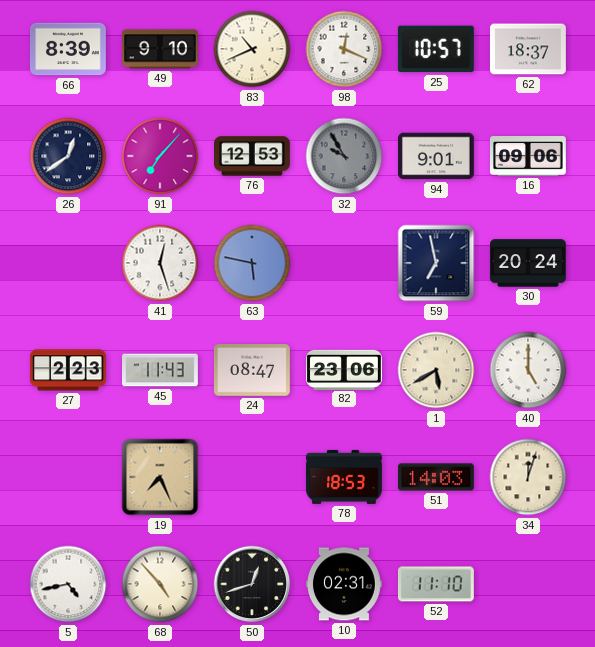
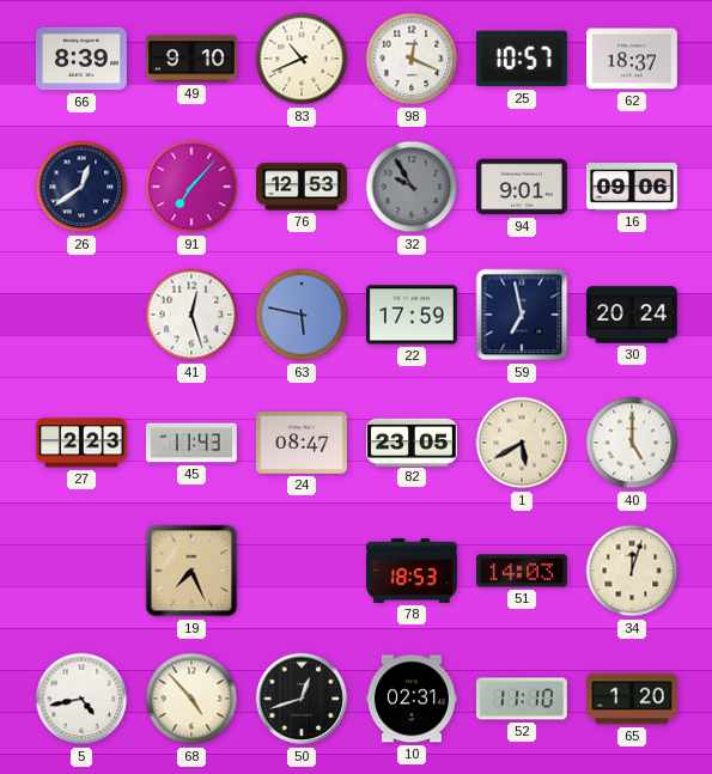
22: none -> 17:59
82: 23:06 -> 23:05
65: none -> 1:20
